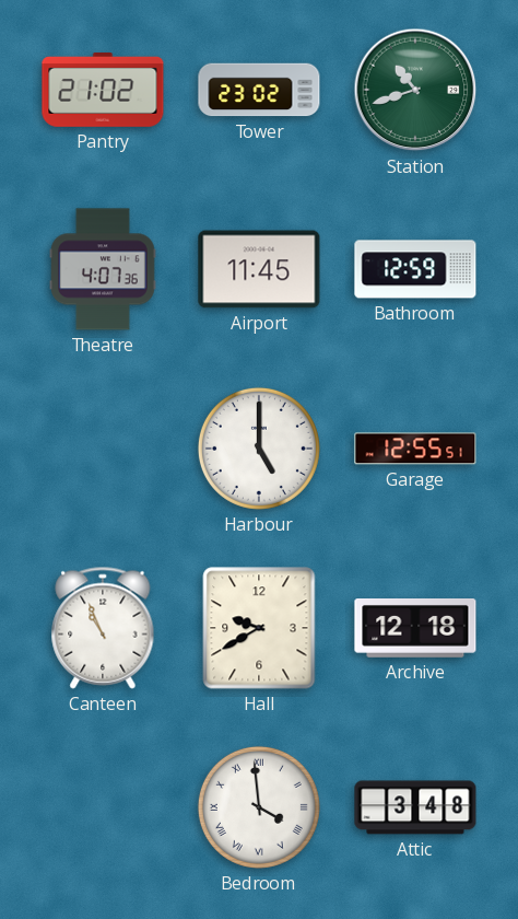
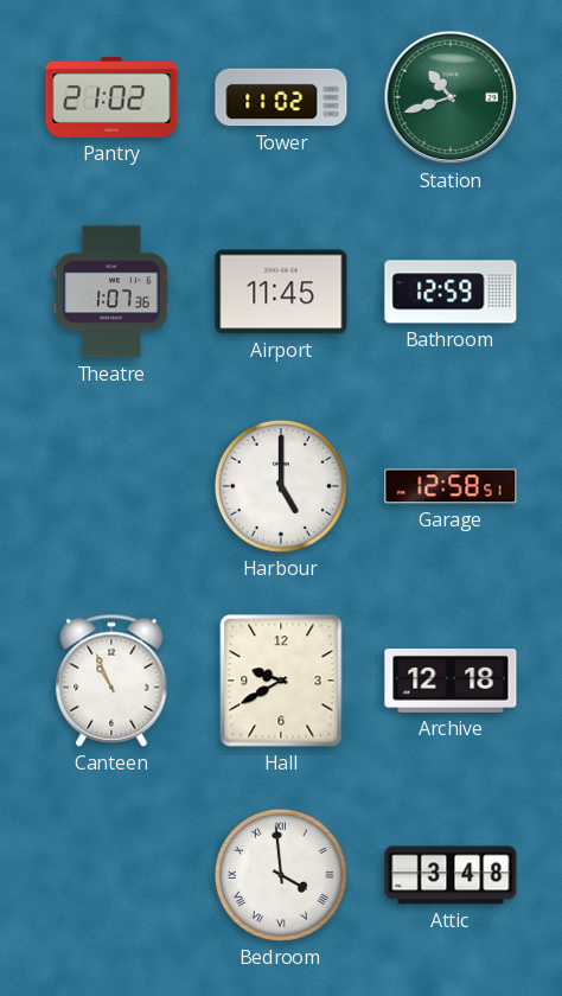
Tower: 23:02 -> 11:02
Theatre: 4:07 -> 1:07
Garage: 12:55 -> 12:58
